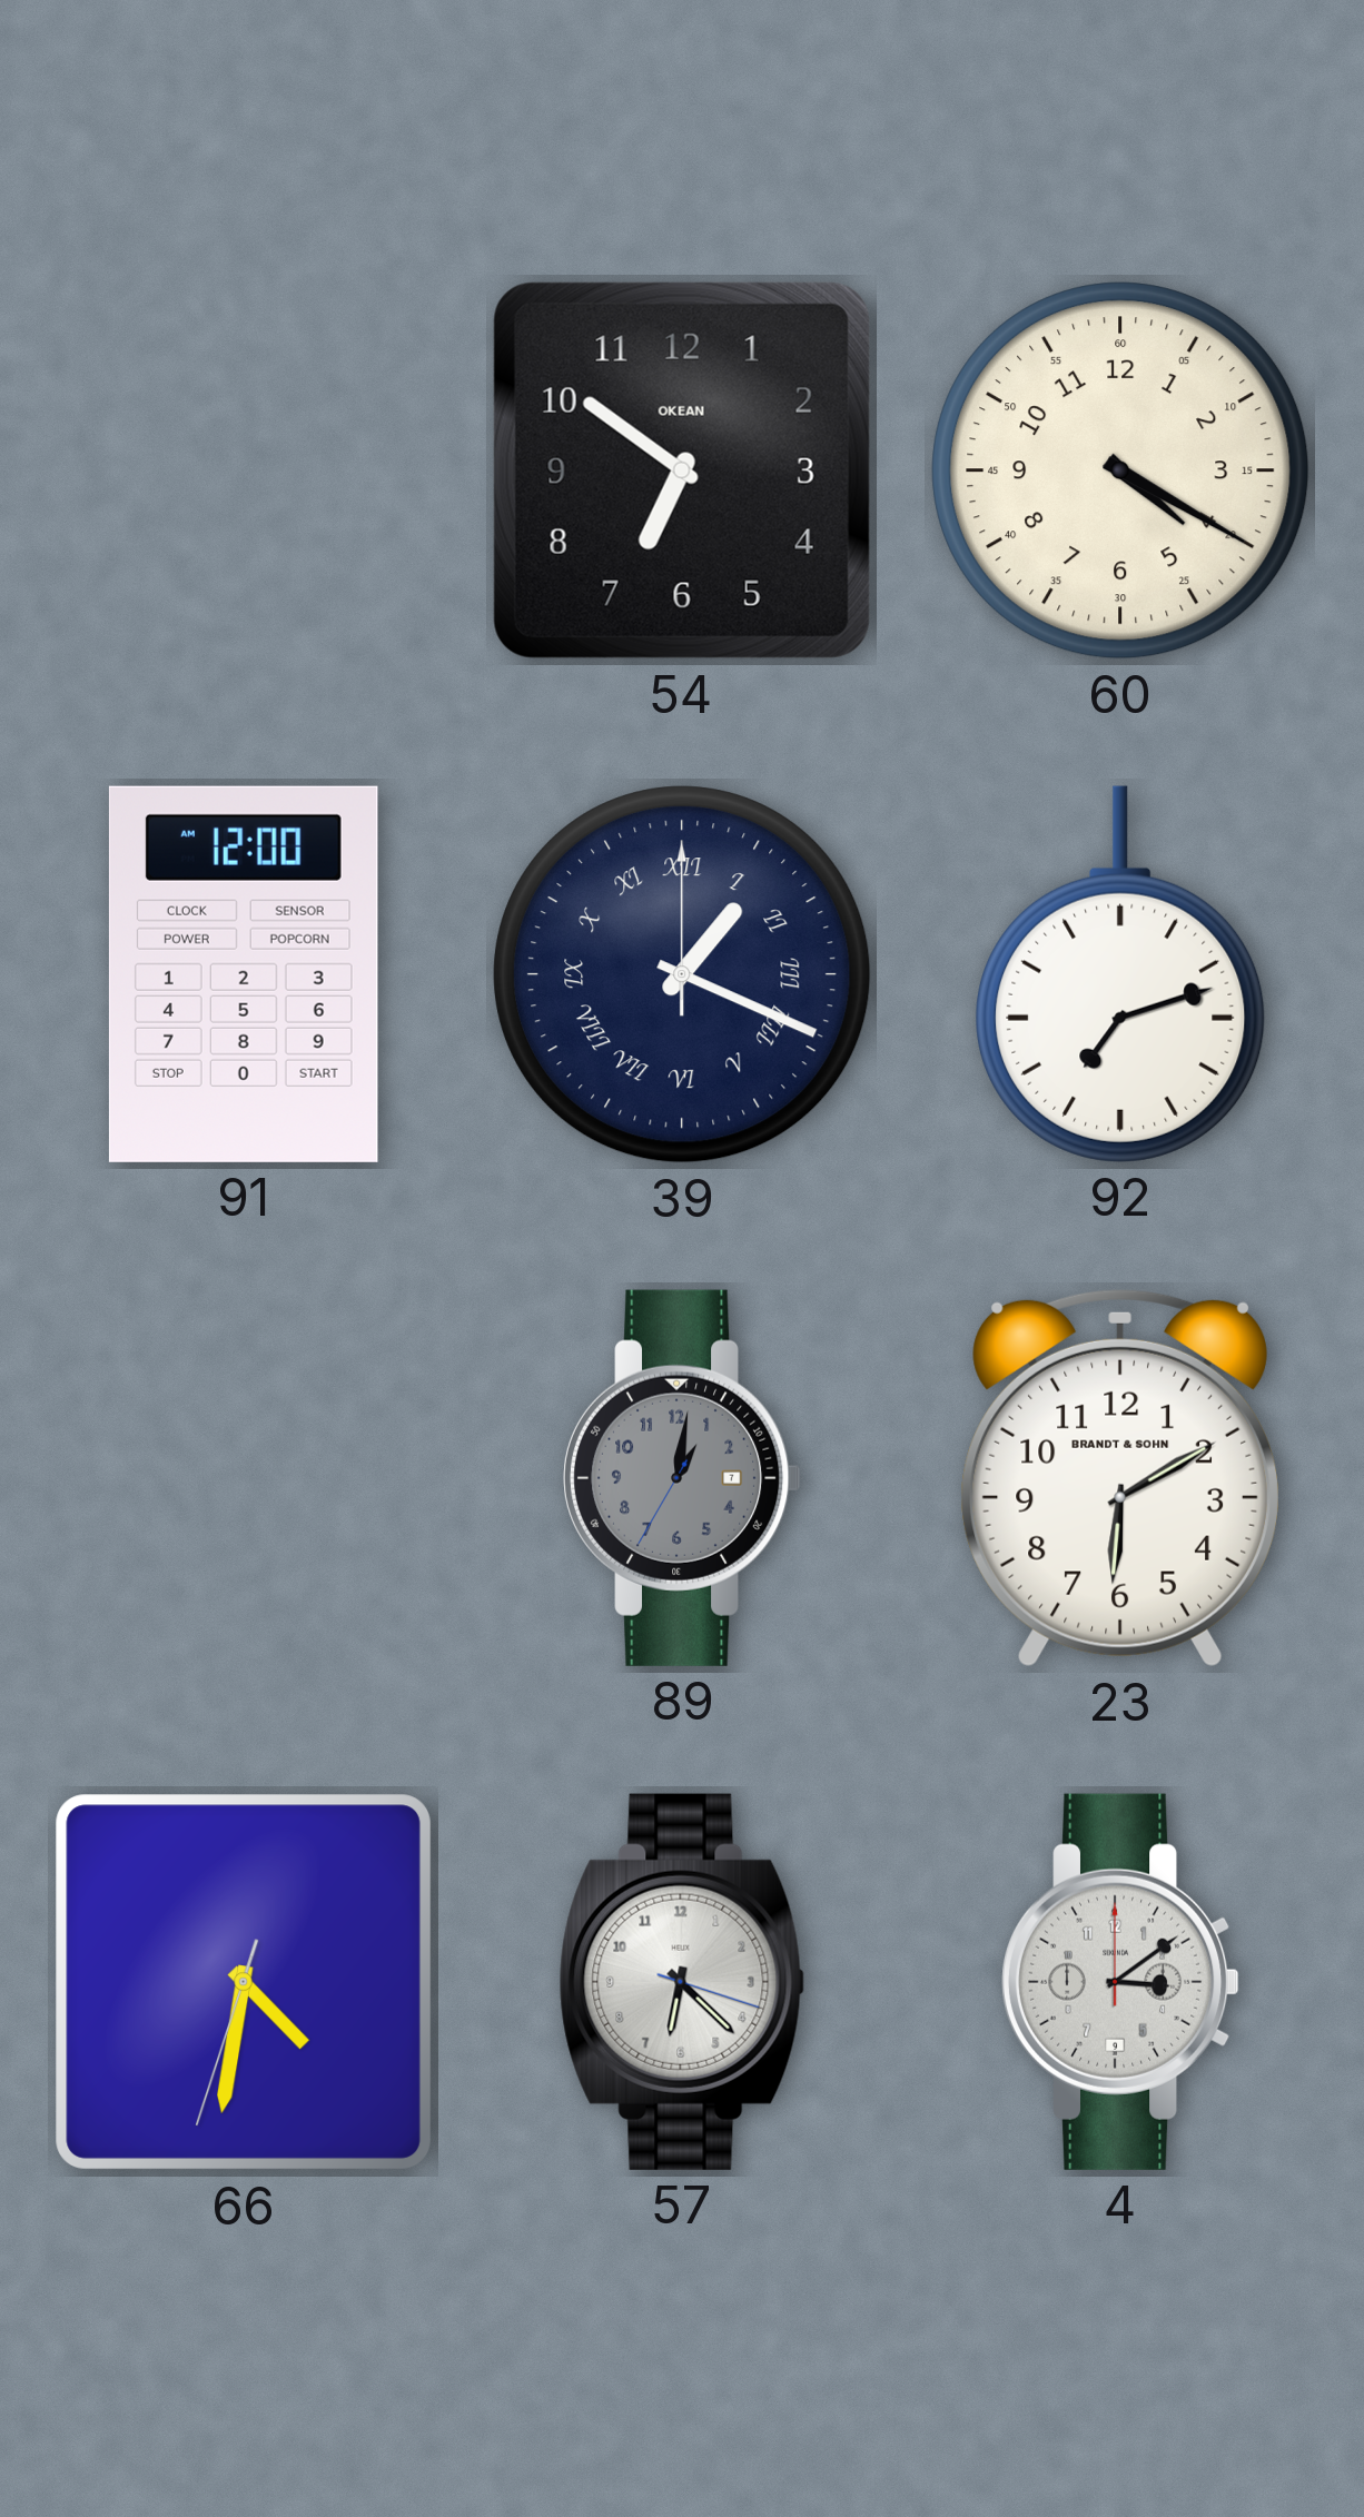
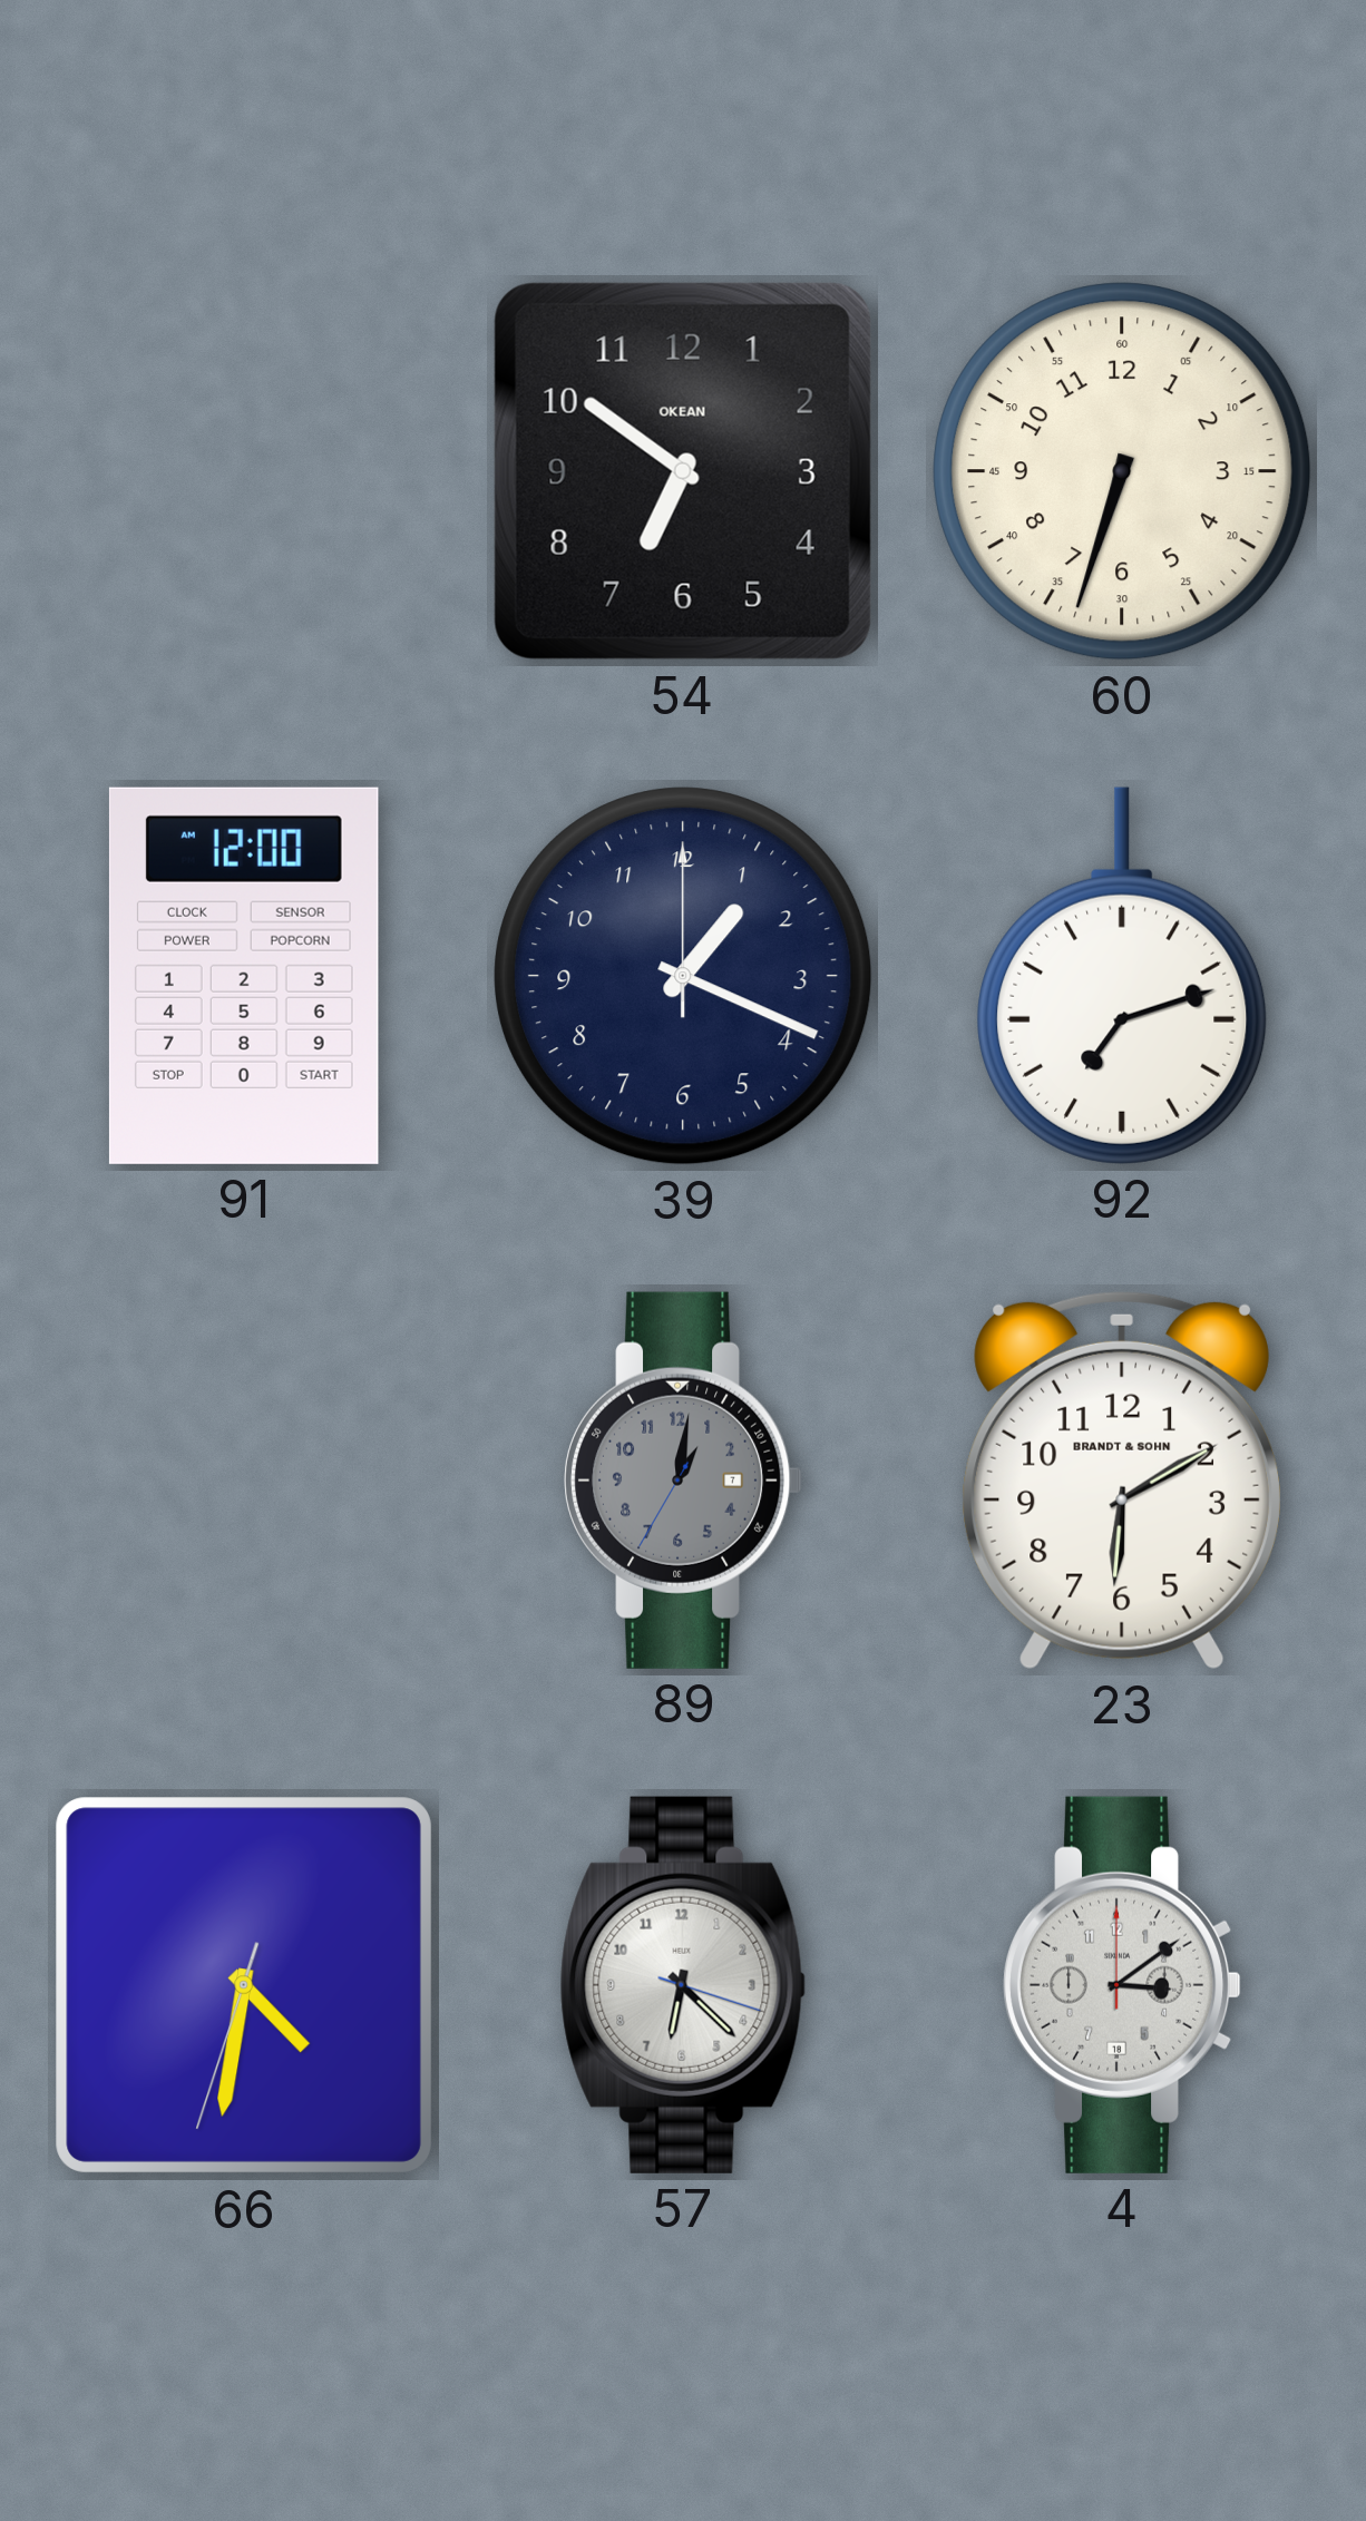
60: 4:20 -> 6:33
39 numerals: Roman -> Arabic
4 date: 9 -> 18
